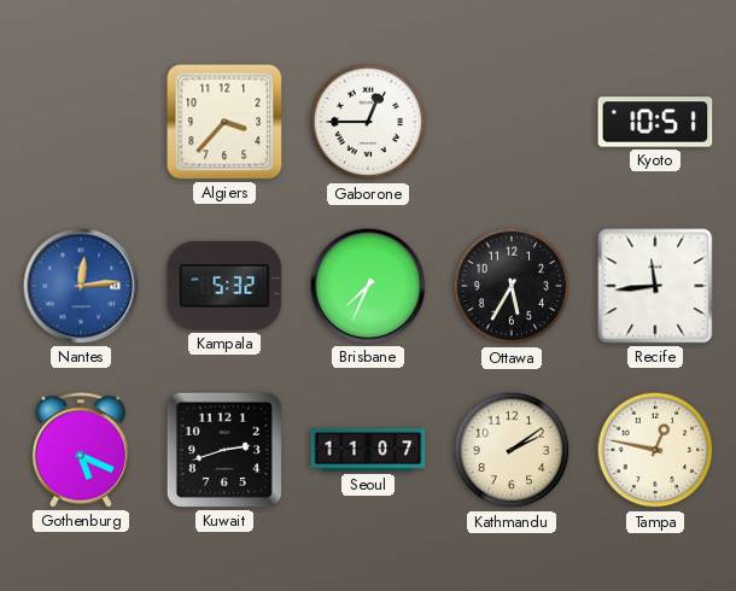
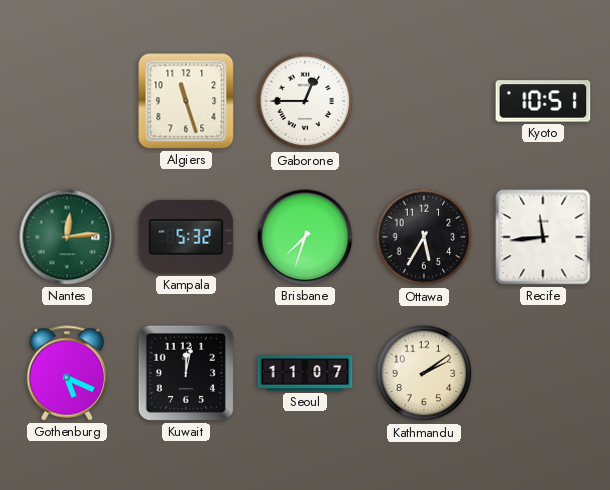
Algiers: 3:37 -> 11:27
Nantes dial: blue -> green
Brisbane: 7:34 -> 7:33
Kuwait: 2:42 -> 12:02
Tampa: 12:47 -> none
